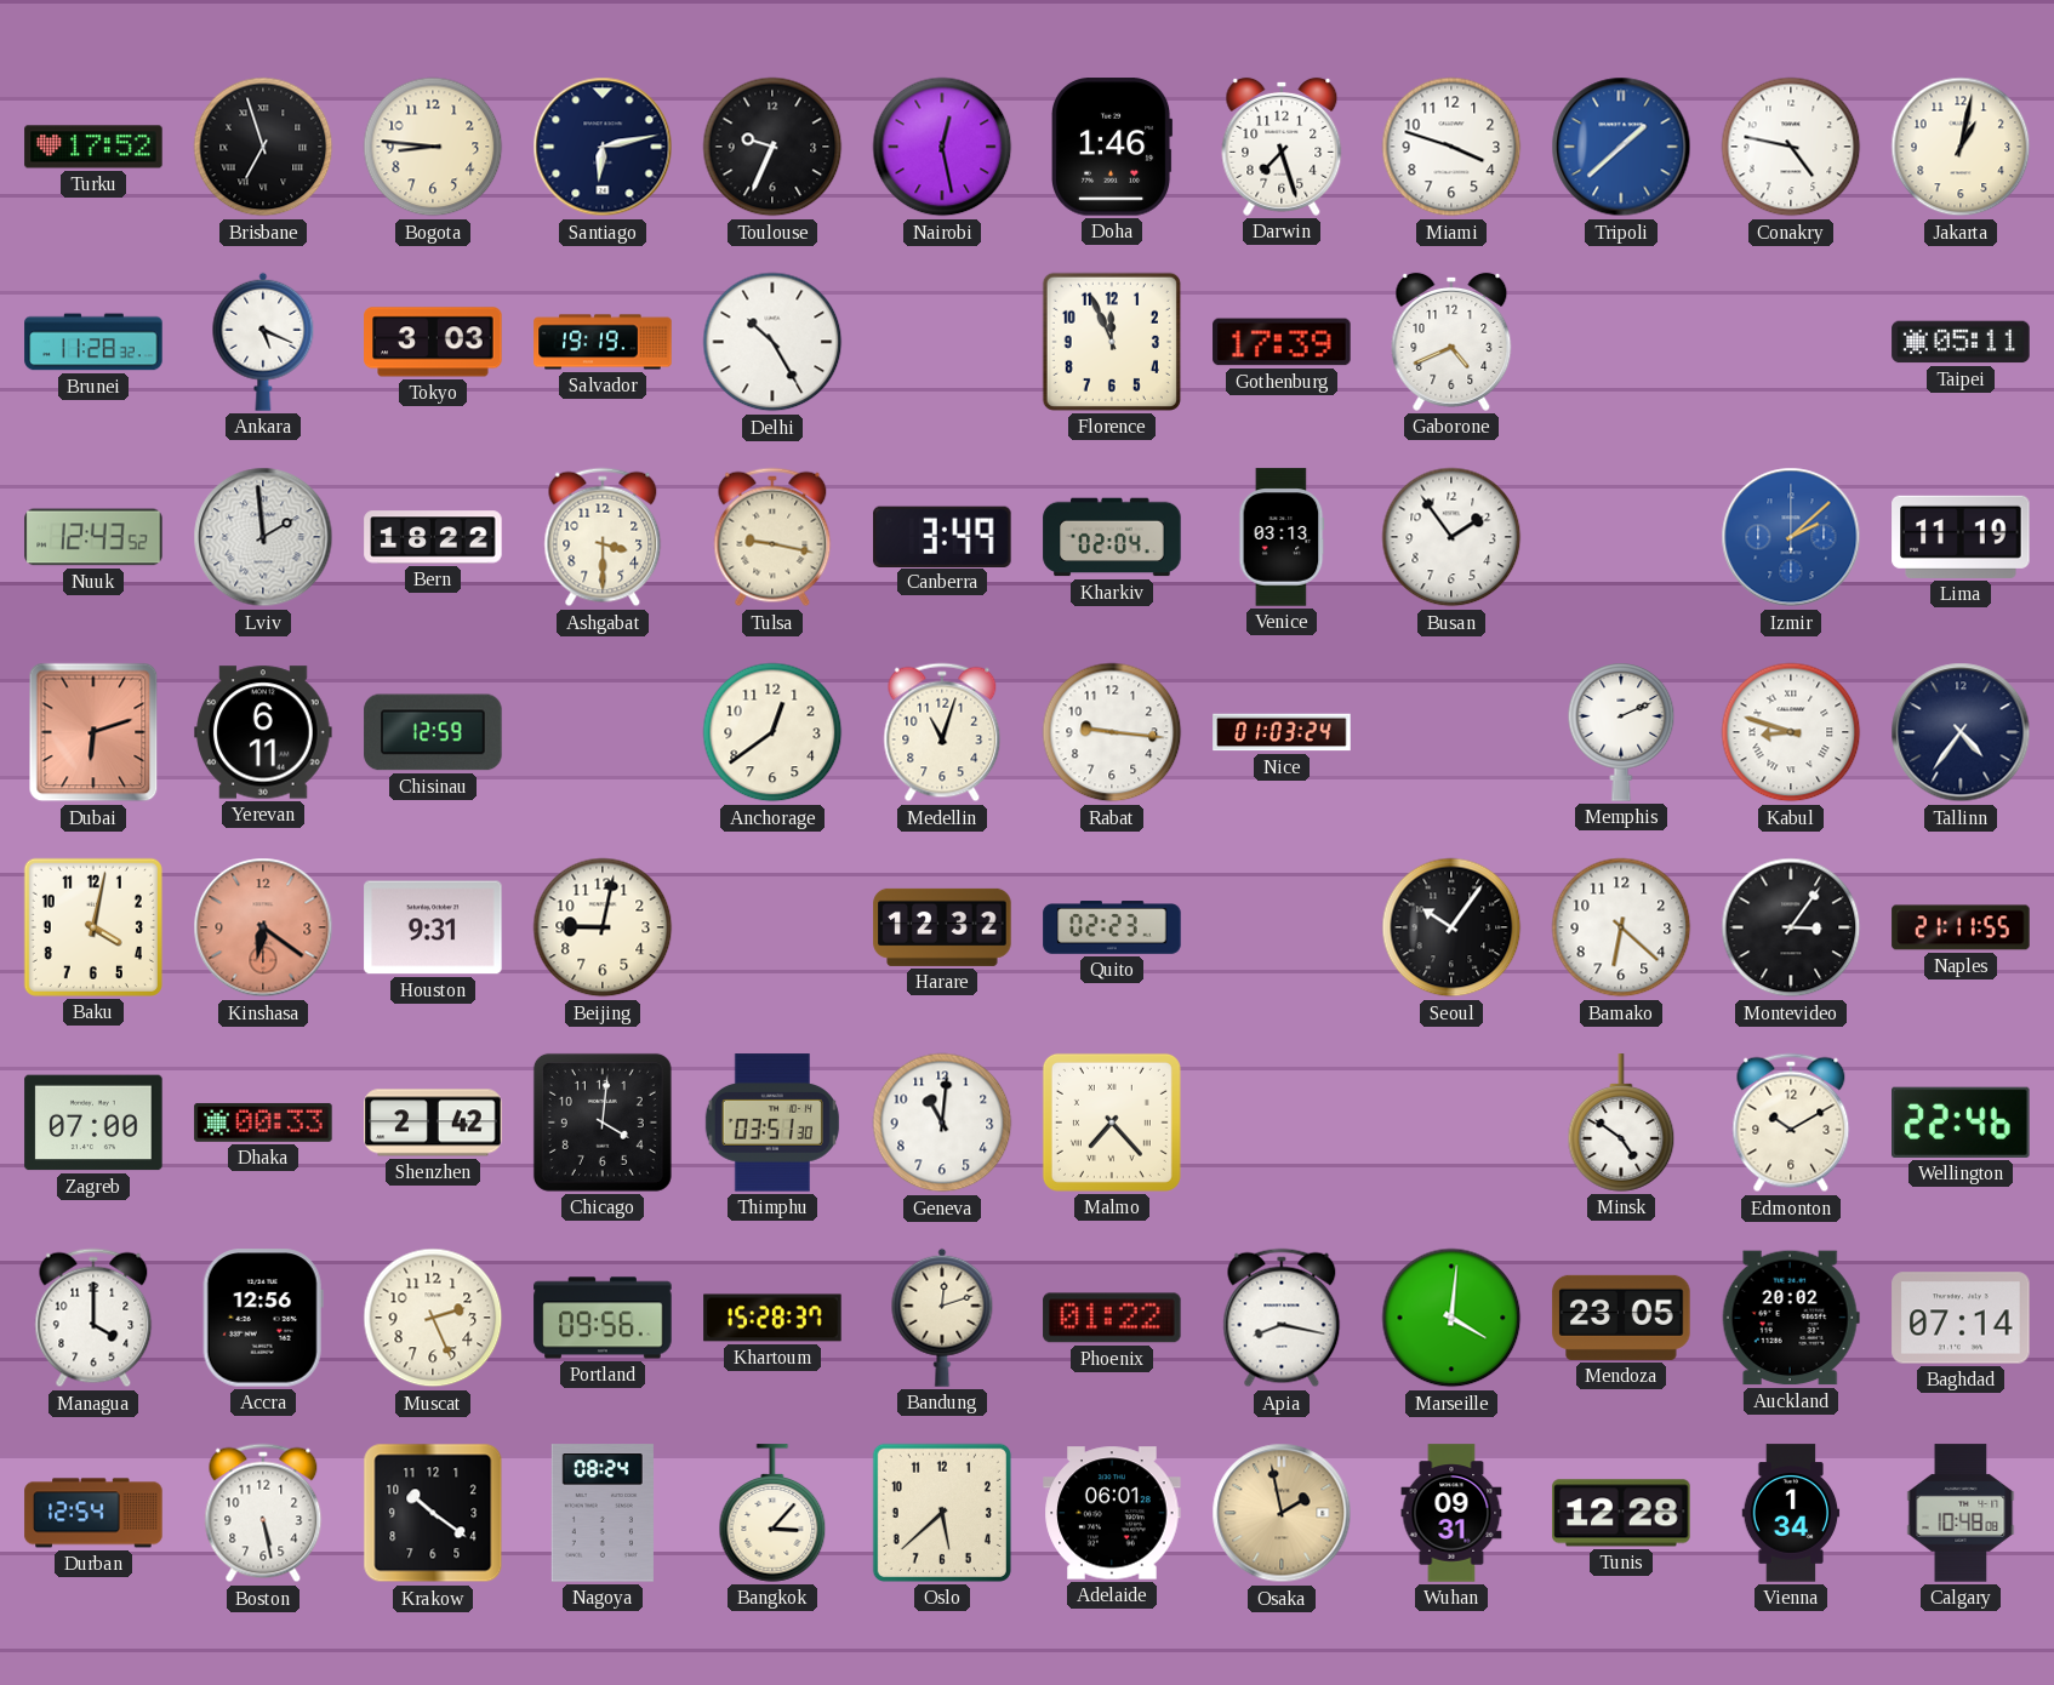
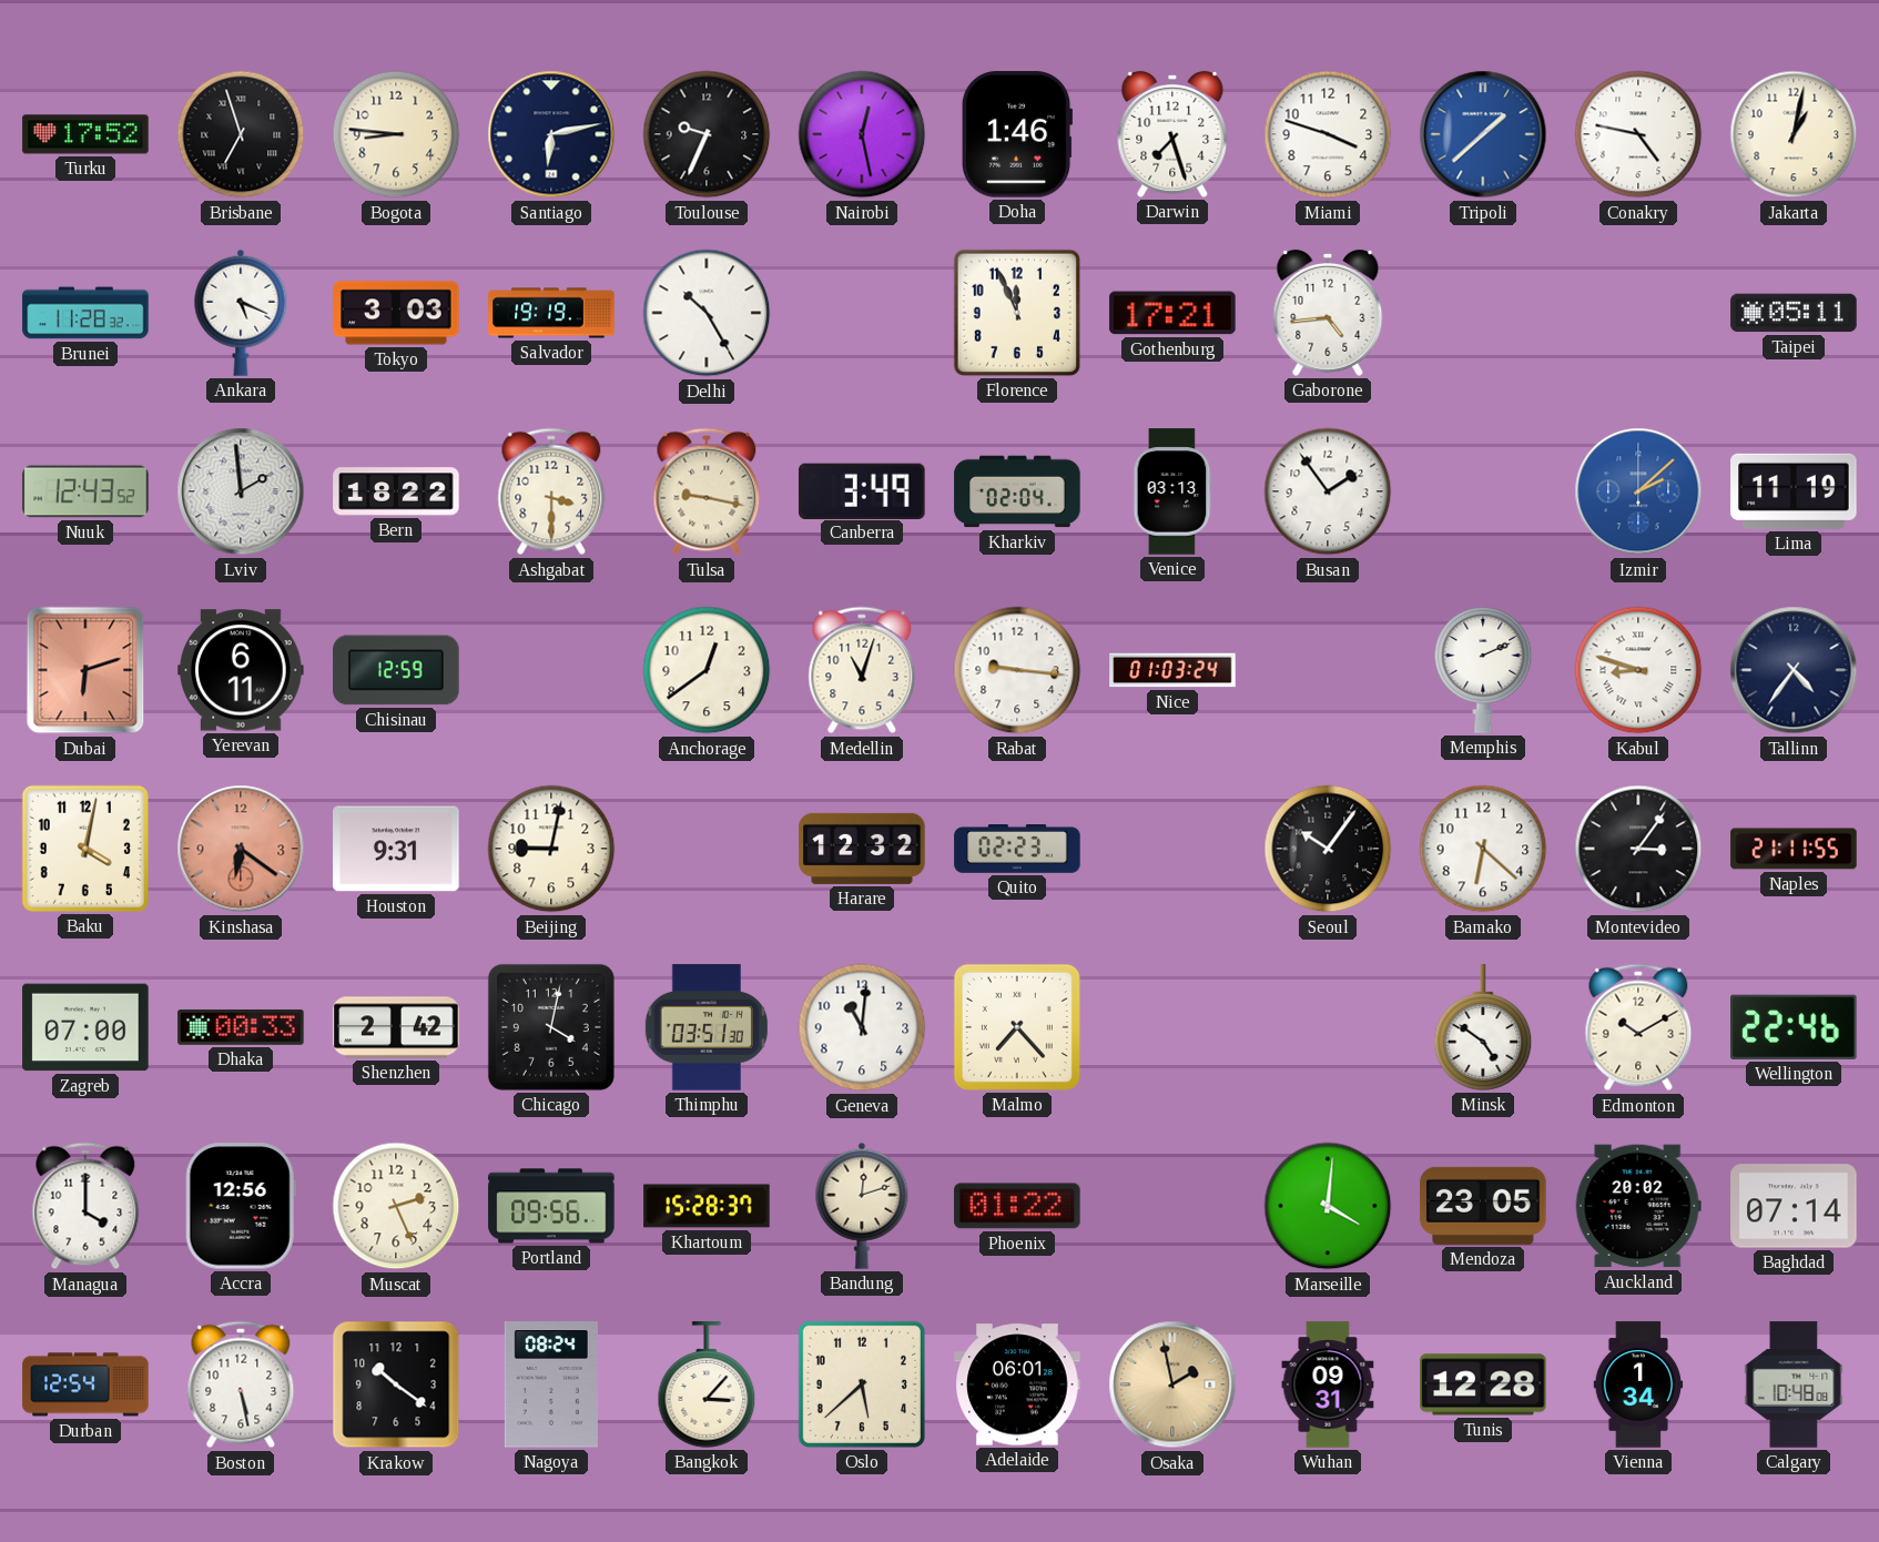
Gothenburg: 17:39 -> 17:21
Gaborone: 4:41 -> 4:44
Chicago: 4:01 -> 4:02
Apia: 8:17 -> none
